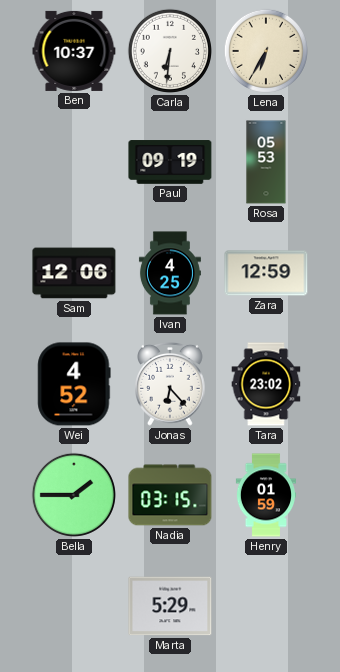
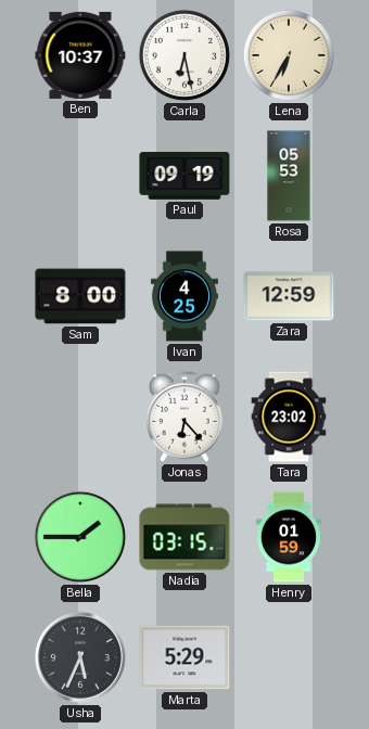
Carla: 6:31 -> 6:28
Sam: 12:06 -> 8:00
Wei: 4:52 -> none
Usha: none -> 5:34
